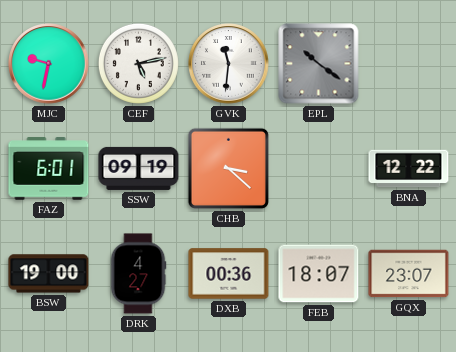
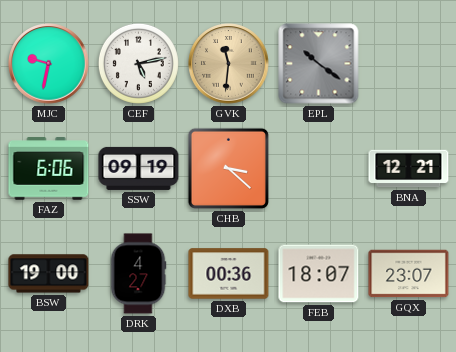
GVK dial: white -> champagne
FAZ: 6:01 -> 6:06
BNA: 12:22 -> 12:21
